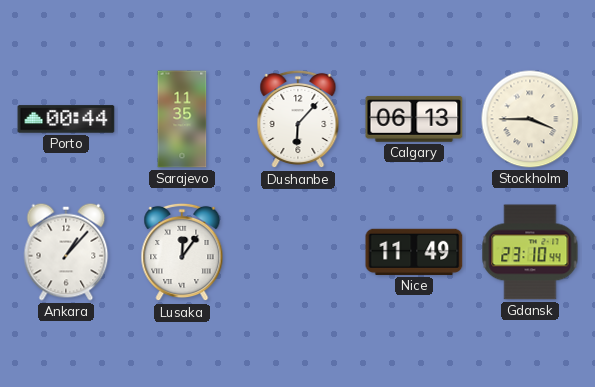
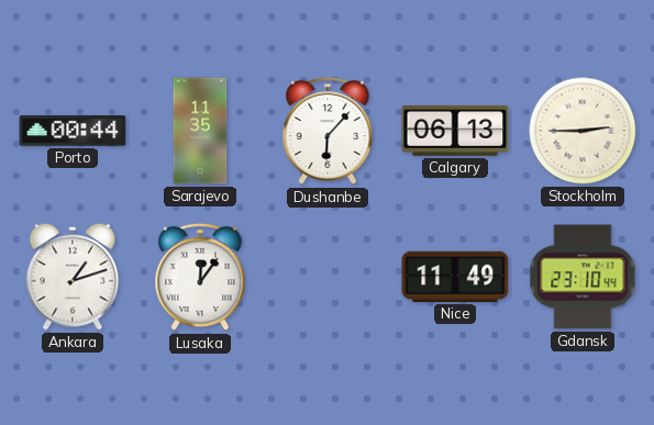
Stockholm: 3:45 -> 2:45
Ankara: 1:07 -> 1:12
